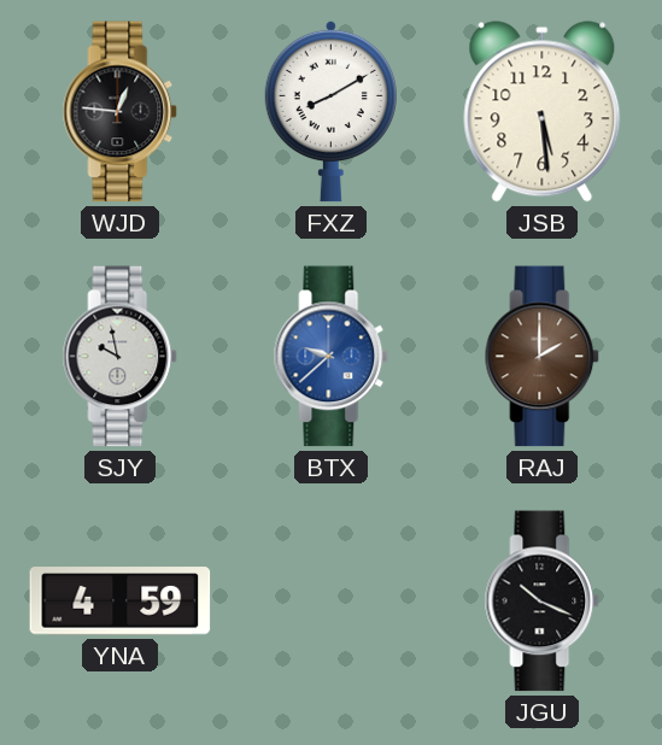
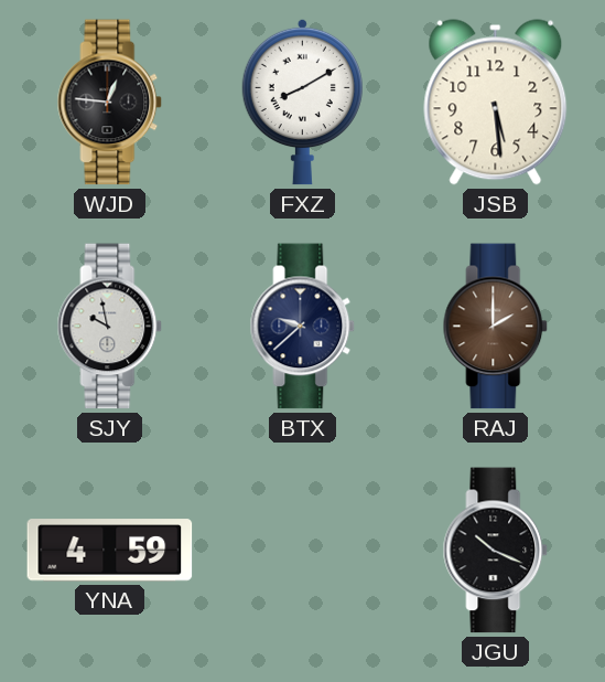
BTX dial: blue -> navy
